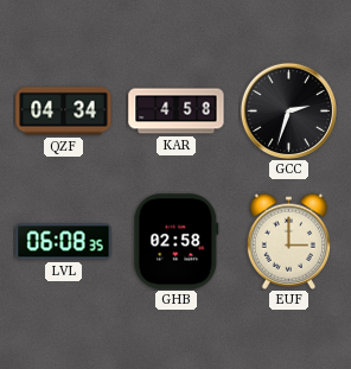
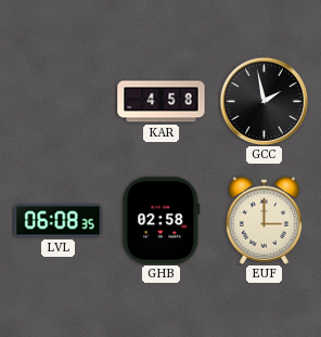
QZF: 04:34 -> none
GCC: 2:33 -> 1:58
